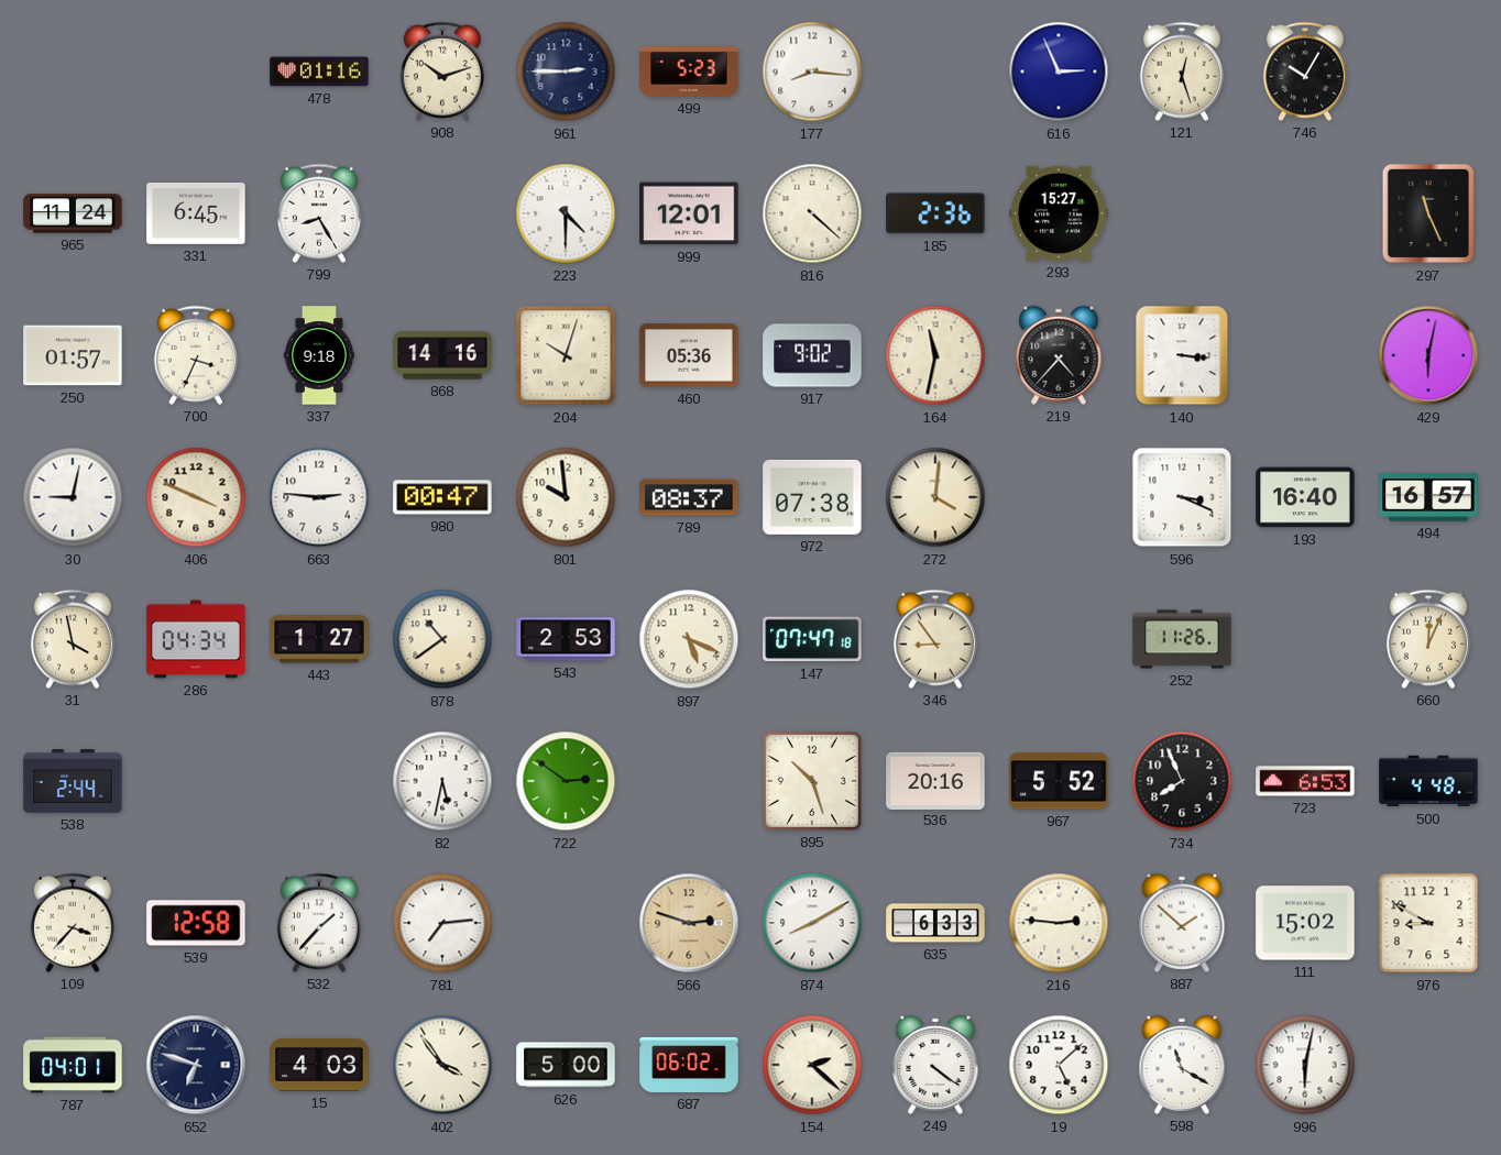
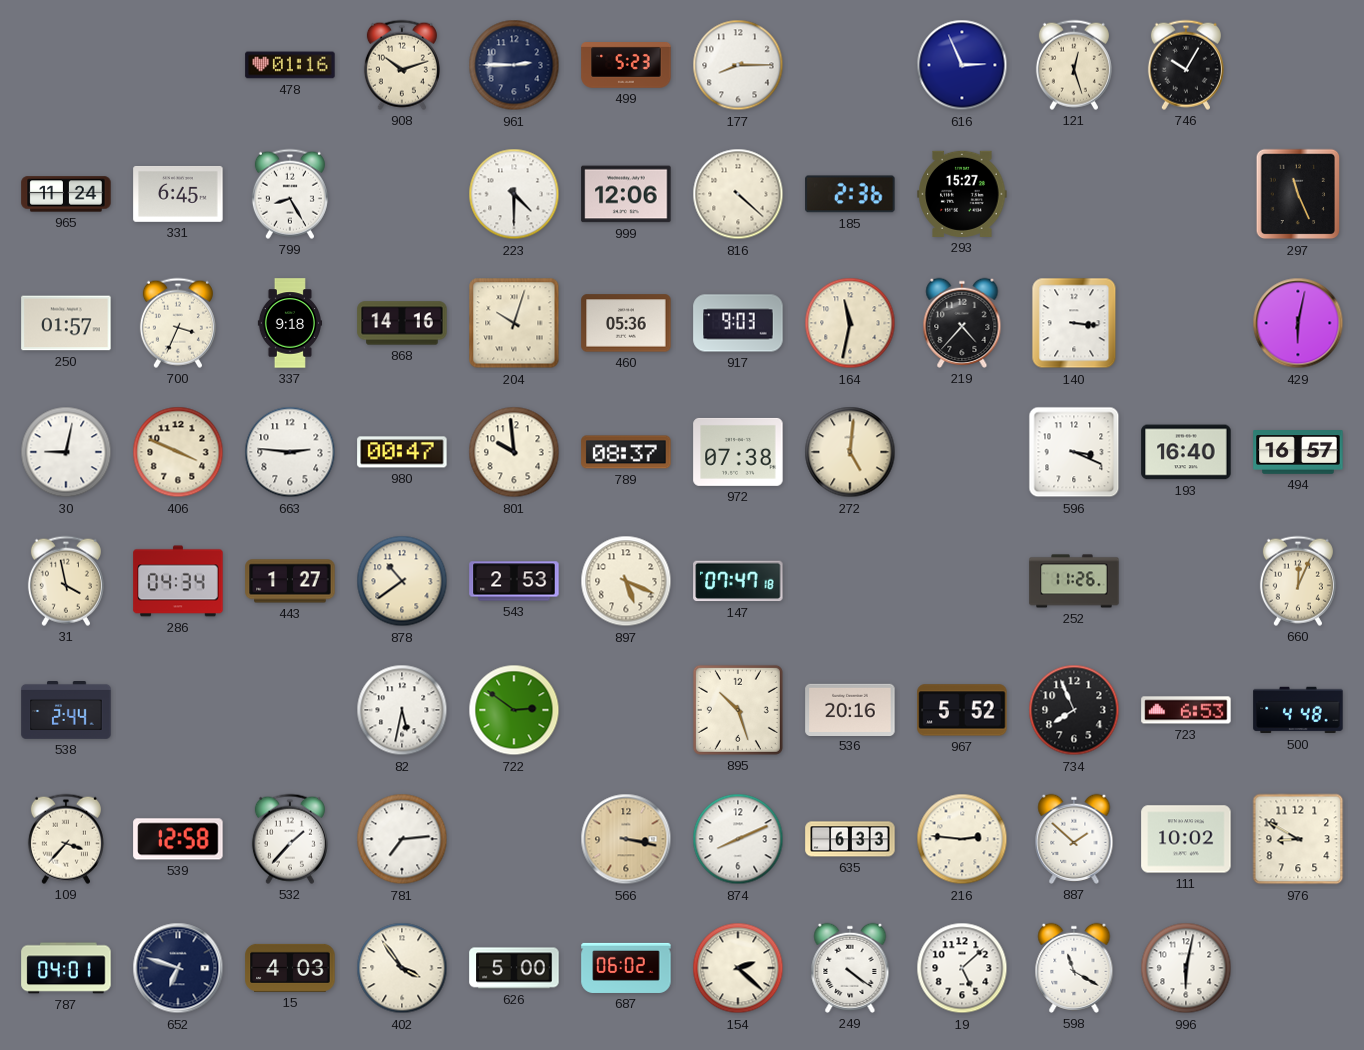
177: 8:16 -> 8:15
999: 12:01 -> 12:06
917: 9:02 -> 9:03
272: 4:01 -> 5:01
346: 8:54 -> none
566: 2:48 -> 3:17
874: 8:10 -> 8:11
111: 15:02 -> 10:02
